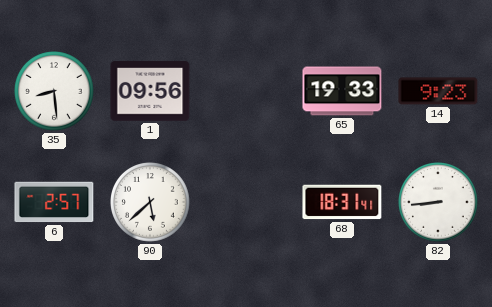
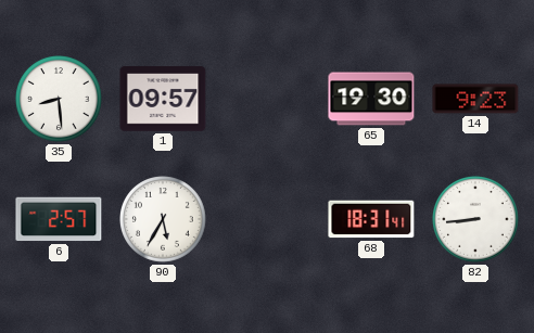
1: 09:56 -> 09:57
65: 19:33 -> 19:30
90: 5:38 -> 5:35
